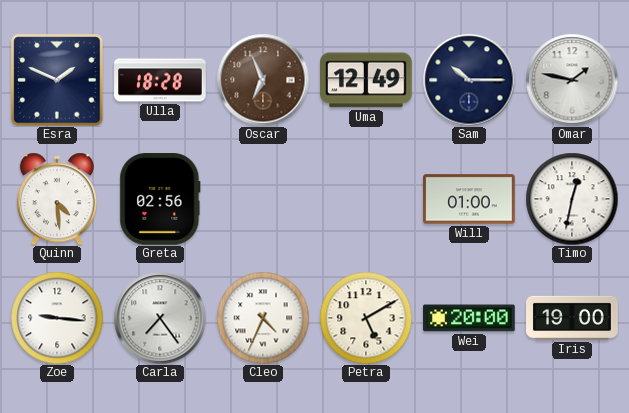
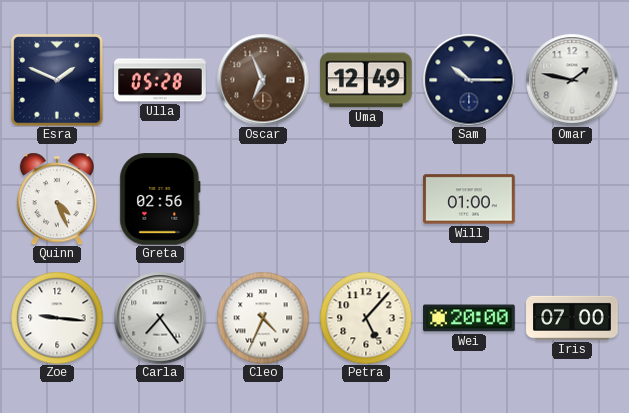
Ulla: 18:28 -> 05:28
Quinn: 4:29 -> 4:26
Timo: 12:32 -> none
Petra: 5:10 -> 5:07
Iris: 19:00 -> 07:00
